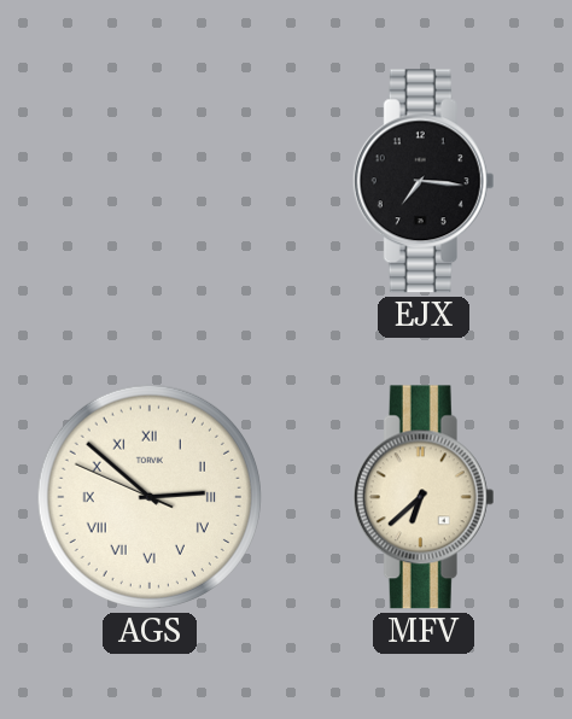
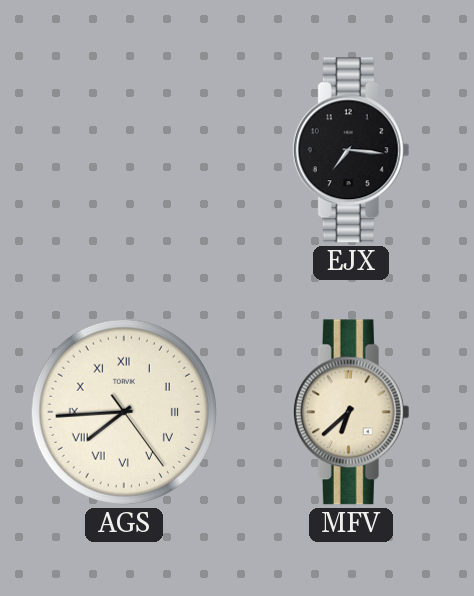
AGS: 2:51 -> 7:44
